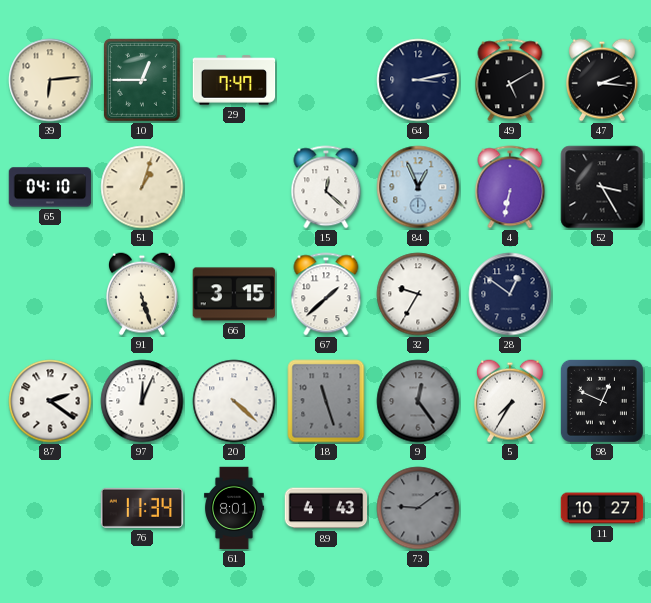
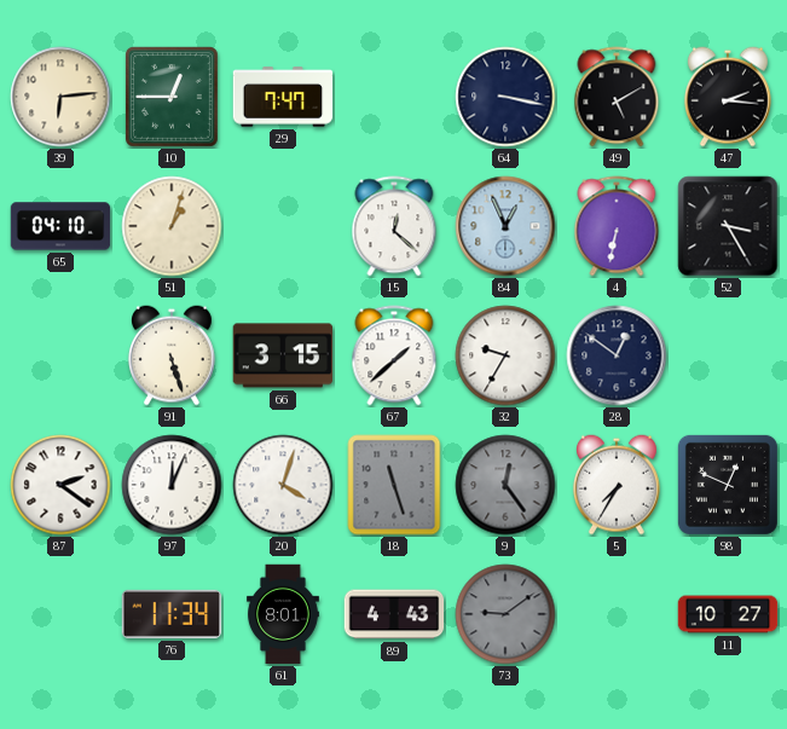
64: 3:13 -> 3:17
20: 4:22 -> 4:03
